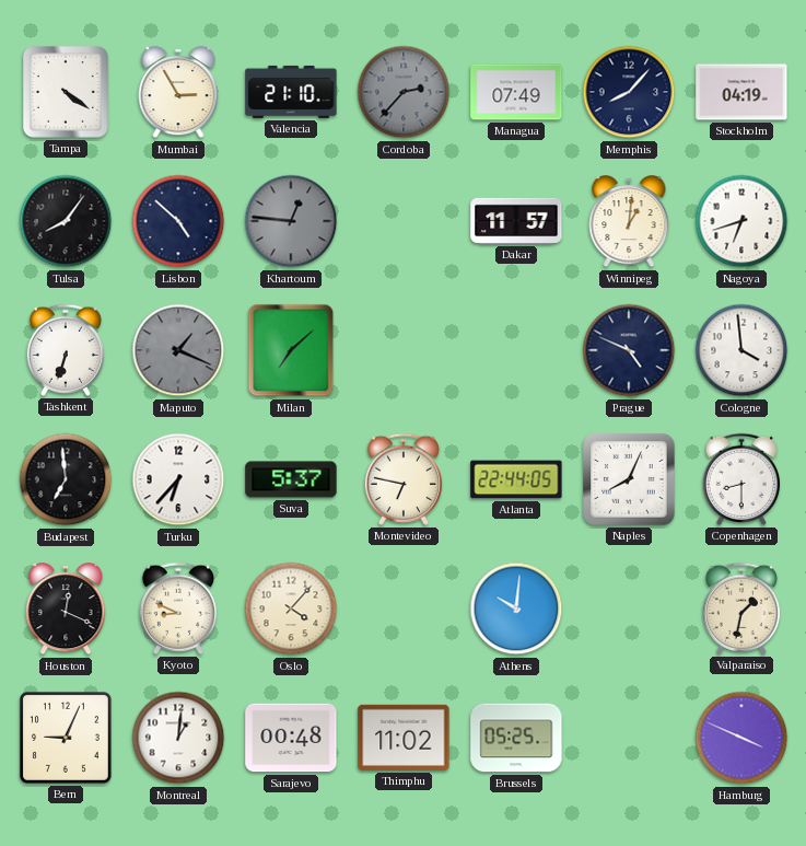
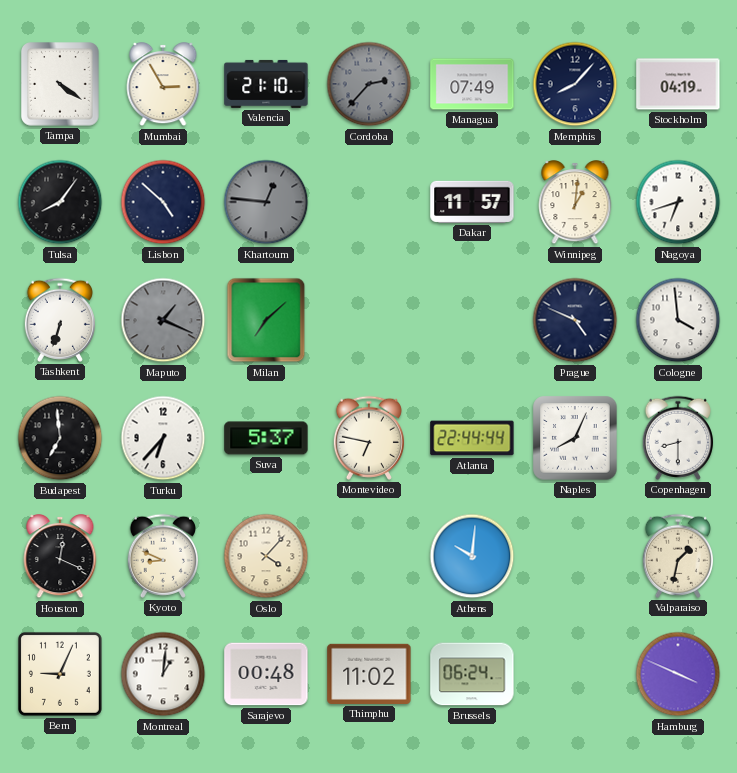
Atlanta: 22:44:05 -> 22:44:44
Brussels: 05:25 -> 06:24
